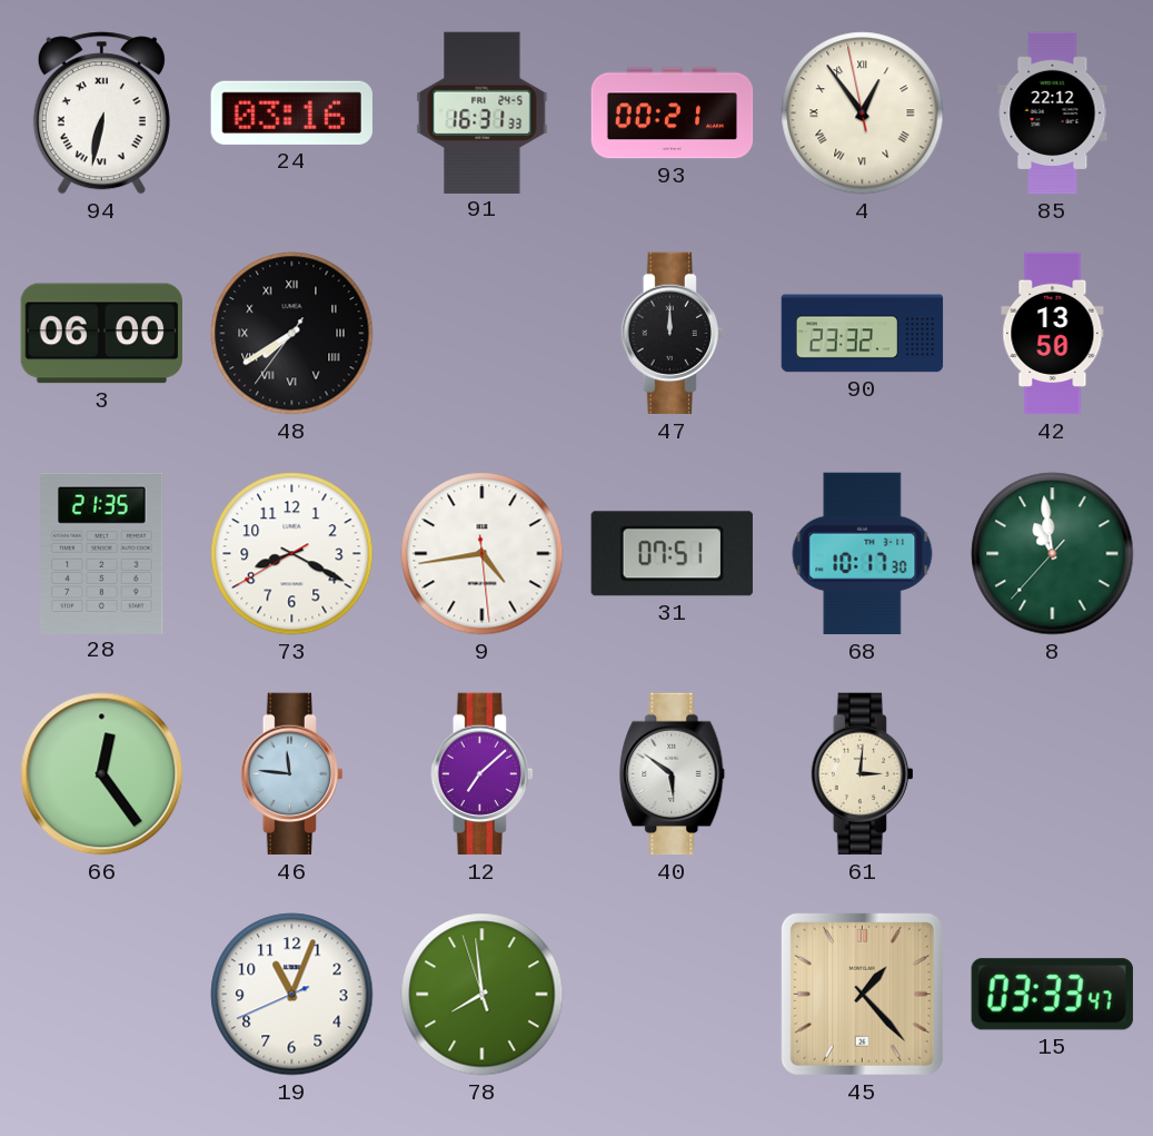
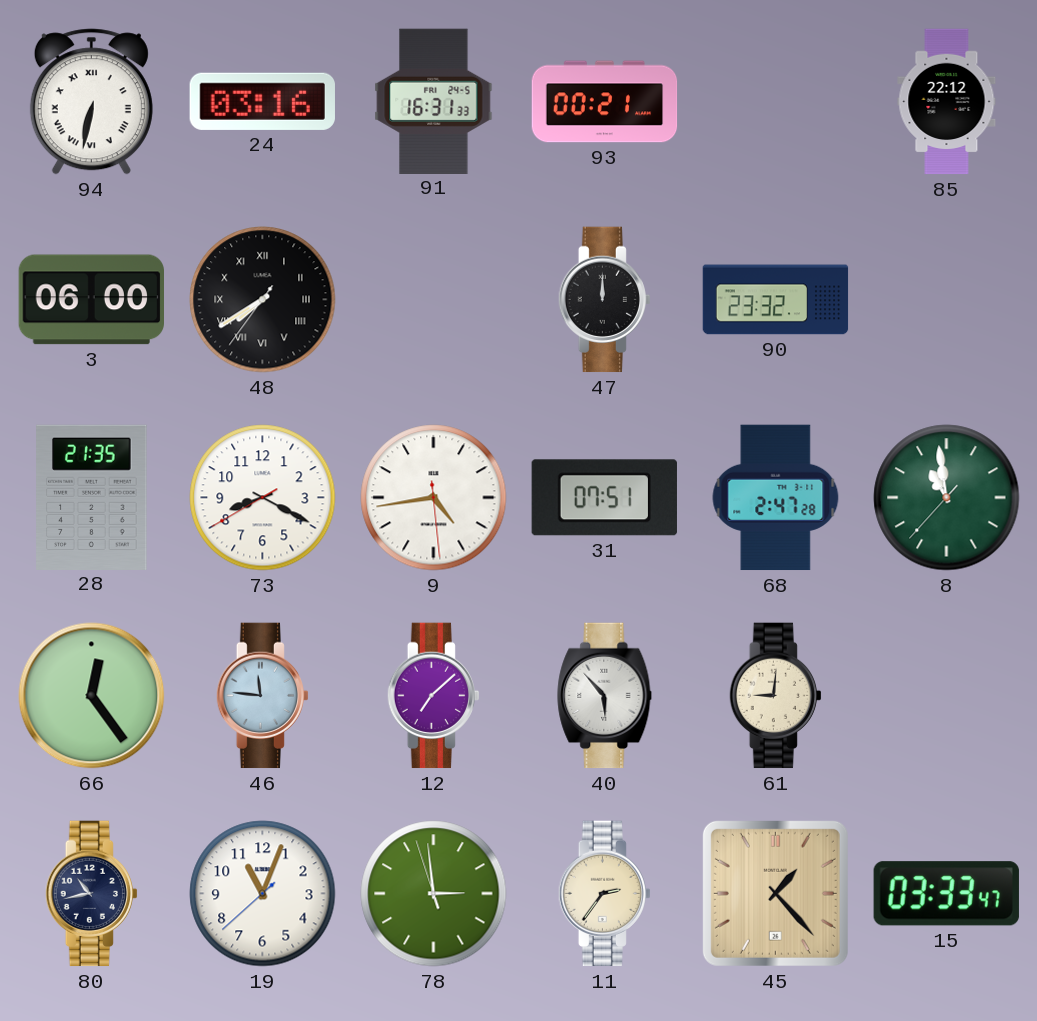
4: 12:53 -> none
42: 13:50 -> none
68: 10:17 -> 2:47
40: 5:51 -> 5:53
61: 3:01 -> 9:01
80: none -> 10:43
19: 11:03:41 -> 11:03:38
78: 7:58 -> 2:58
11: none -> 2:36
